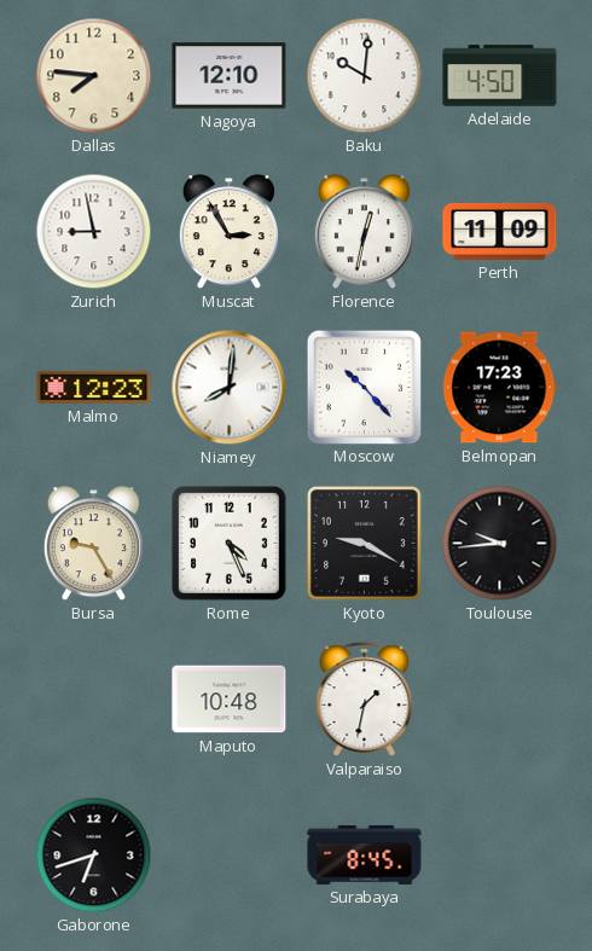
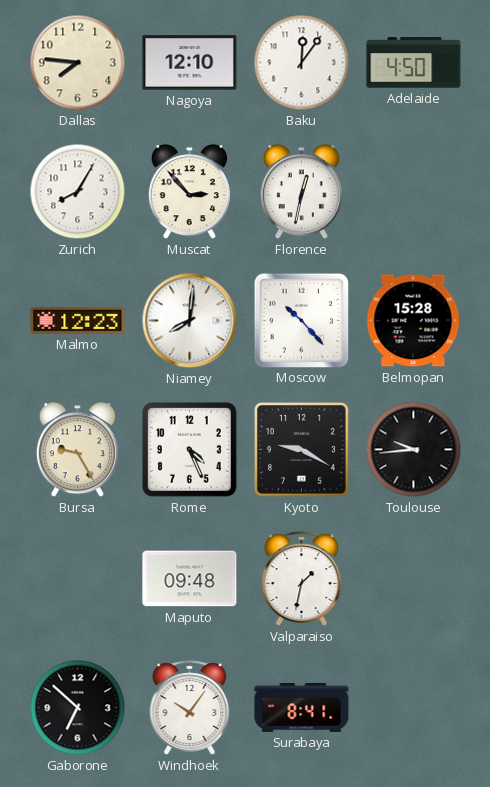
Baku: 10:01 -> 12:06
Zurich: 8:58 -> 8:05
Muscat: 2:55 -> 2:53
Perth: 11:09 -> none
Belmopan: 17:23 -> 15:28
Maputo: 10:48 -> 09:48
Gaborone: 6:42 -> 6:52
Windhoek: none -> 10:06
Surabaya: 8:45 -> 8:41
